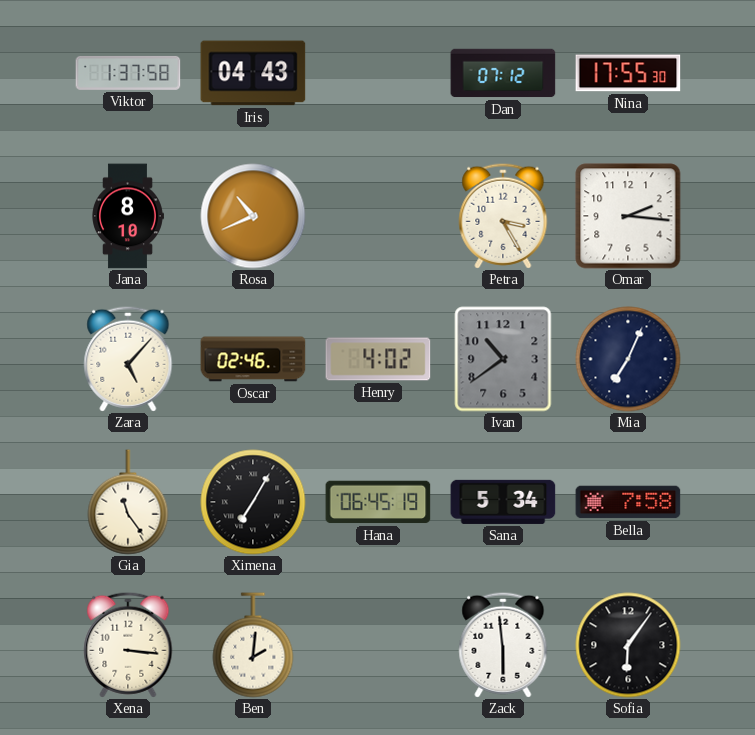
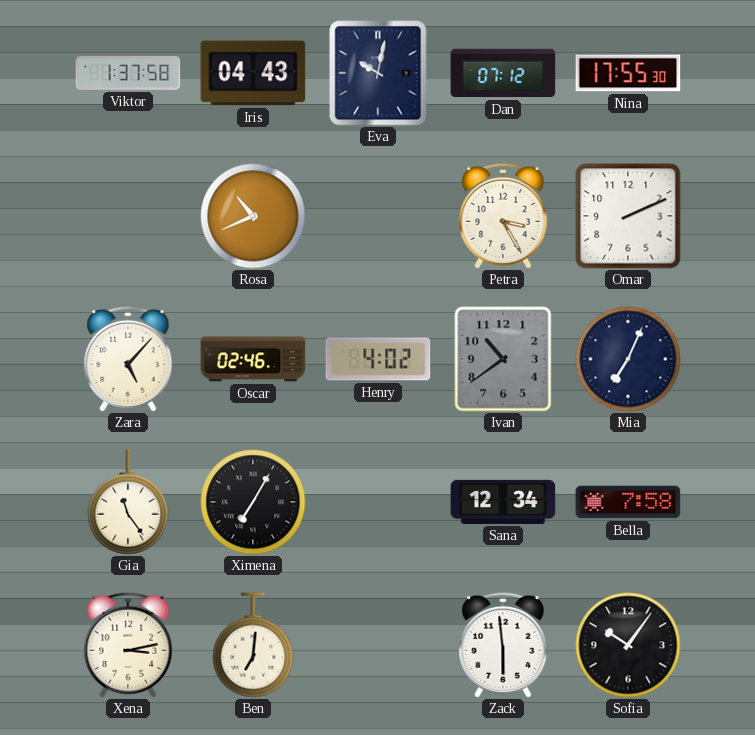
Eva: none -> 10:02
Jana: 8:10 -> none
Omar: 2:16 -> 2:11
Hana: 06:45 -> none
Sana: 5:34 -> 12:34
Xena: 3:16 -> 3:13
Ben: 2:01 -> 7:01
Sofia: 6:06 -> 10:06
